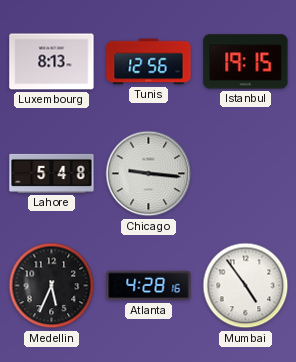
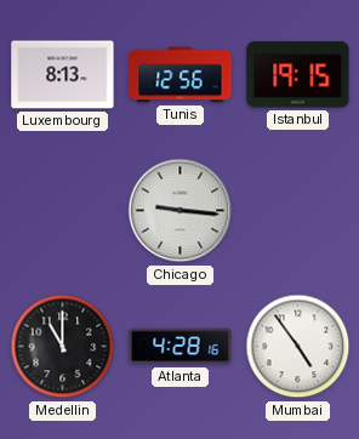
Lahore: 5:48 -> none
Medellin: 5:34 -> 11:00
